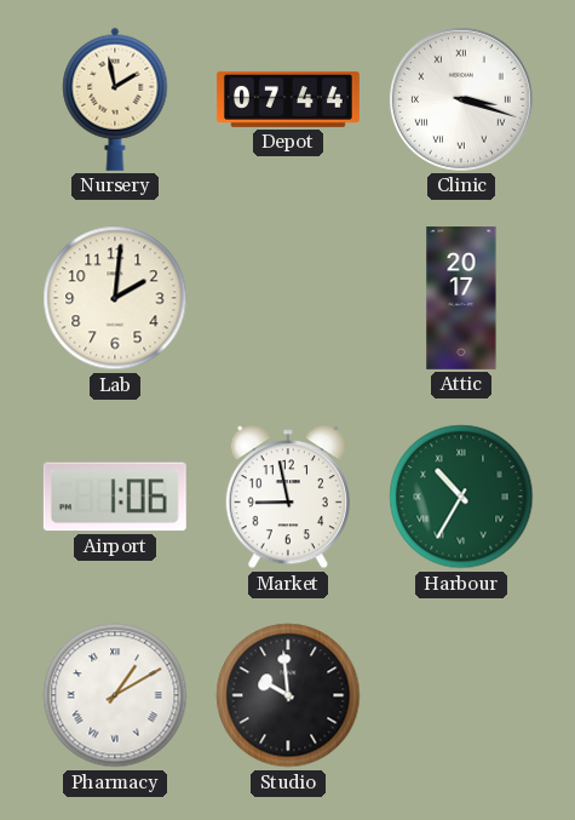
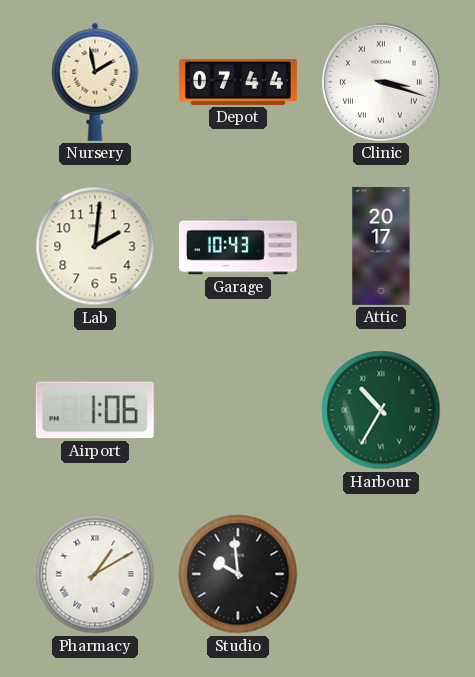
Garage: none -> 10:43
Market: 8:58 -> none
